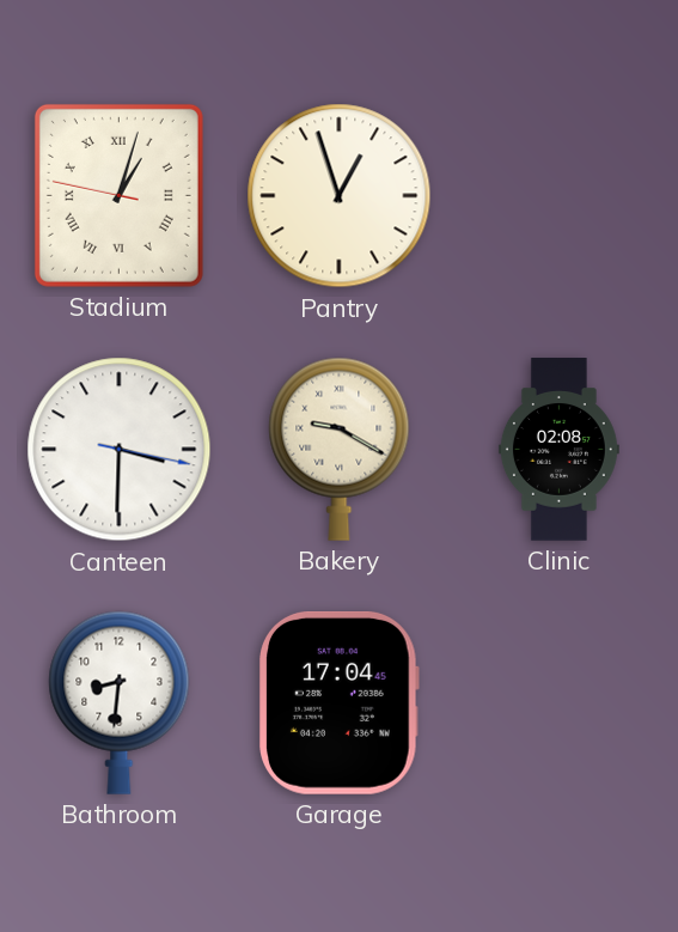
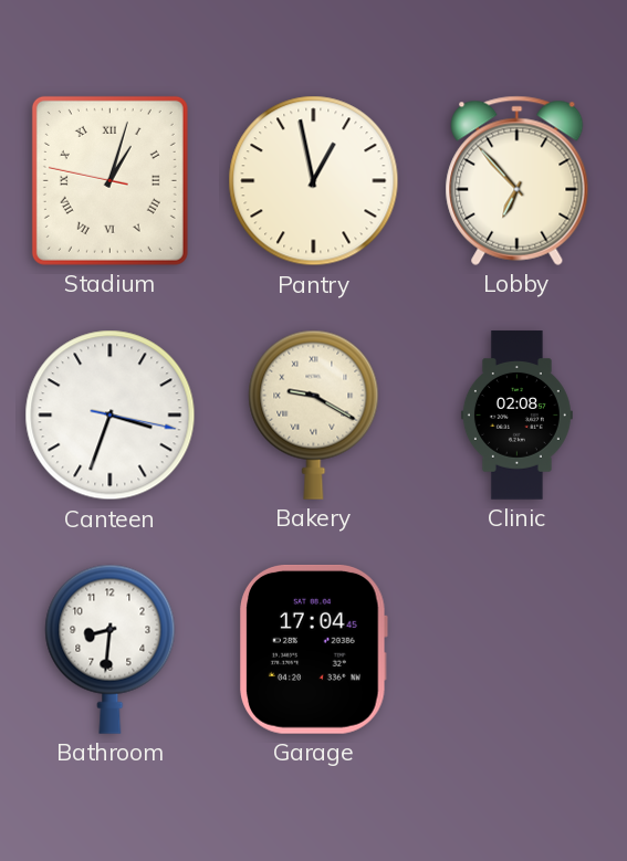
Pantry: 12:57 -> 12:58
Lobby: none -> 6:53
Canteen: 3:30 -> 3:33
